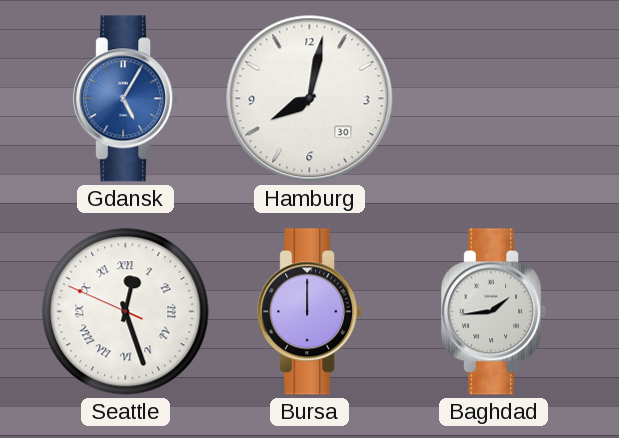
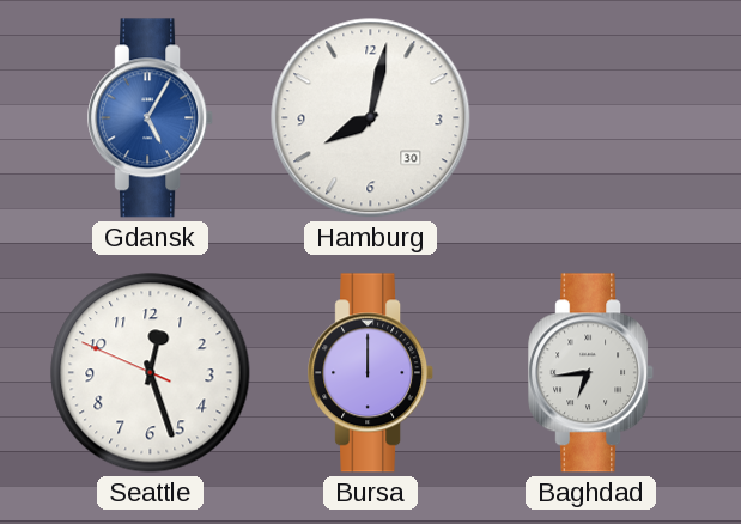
Seattle numerals: Roman -> Arabic
Baghdad: 1:44 -> 6:44
